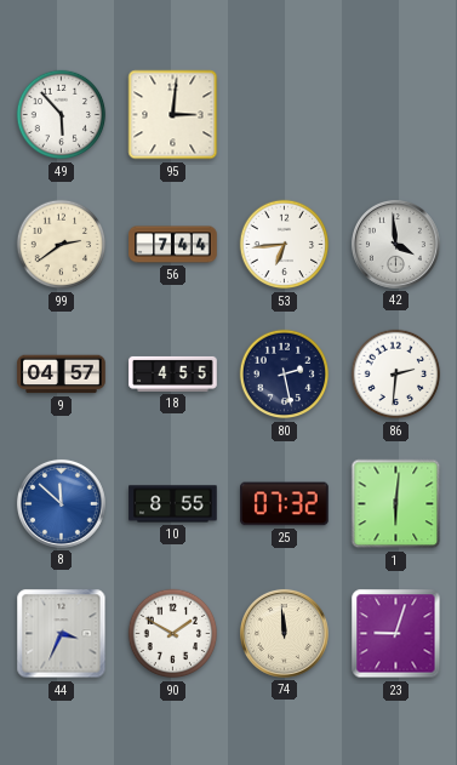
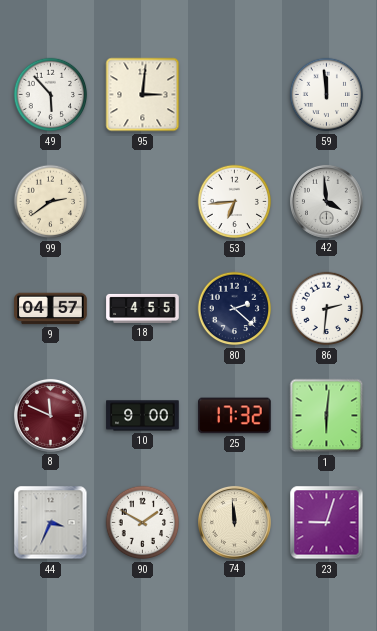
59: none -> 11:59
56: 7:44 -> none
80: 2:28 -> 2:22
8: 11:52 -> 11:49
8 dial: blue -> burgundy
10: 8:55 -> 9:00
25: 07:32 -> 17:32
